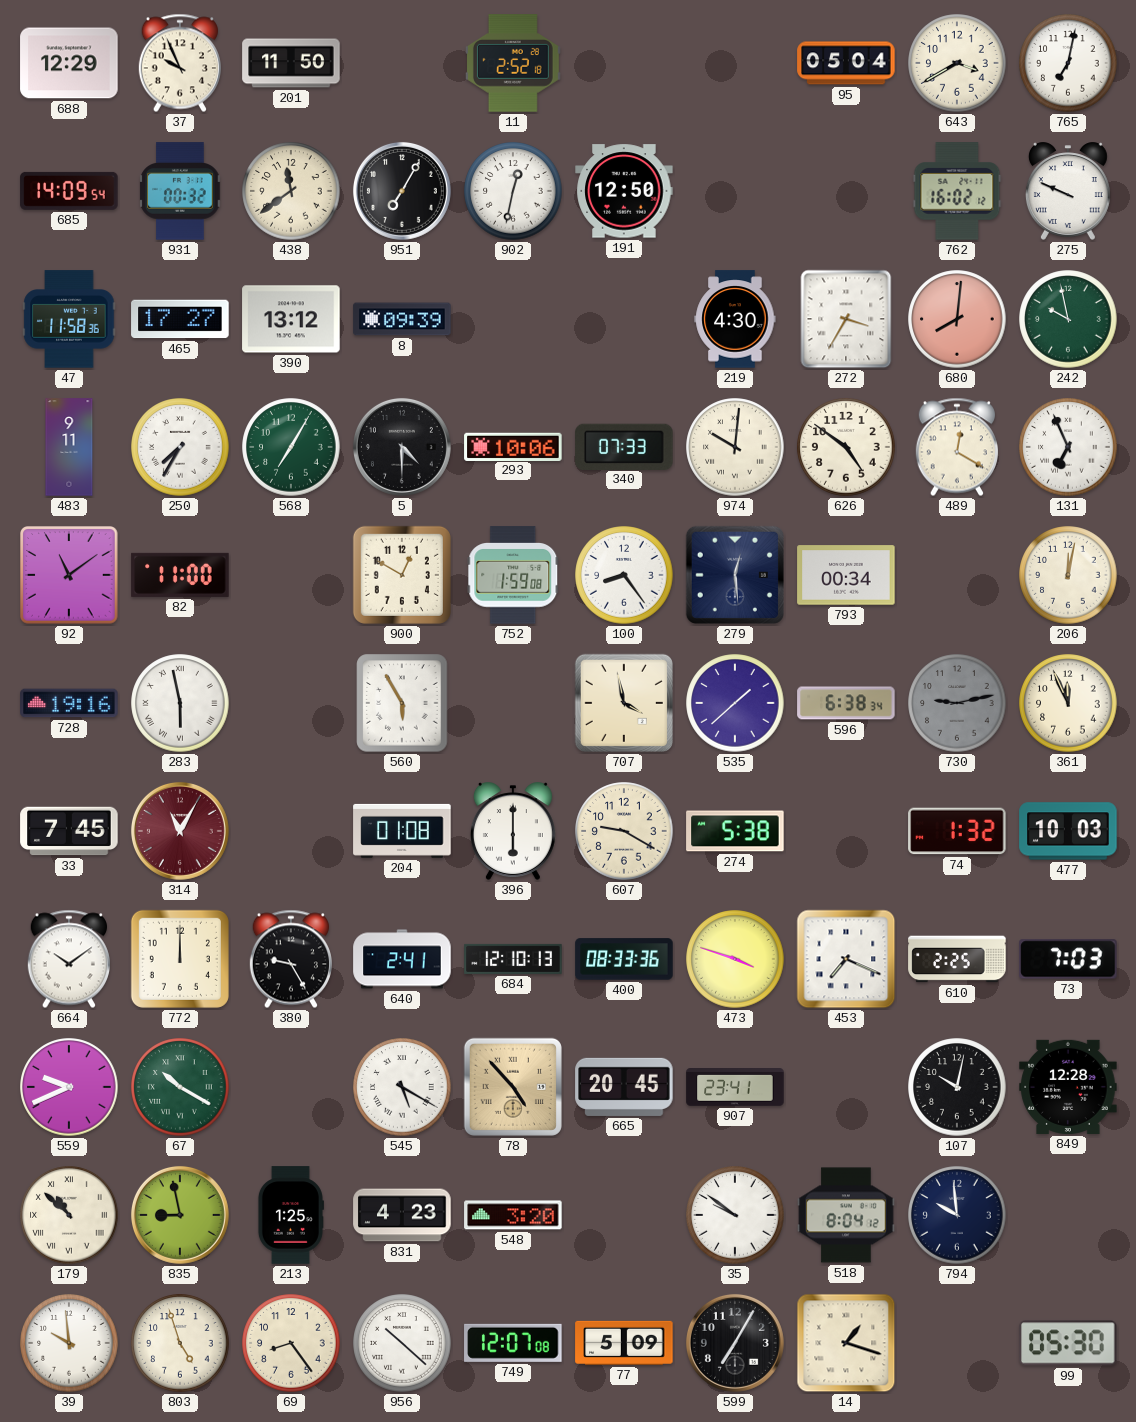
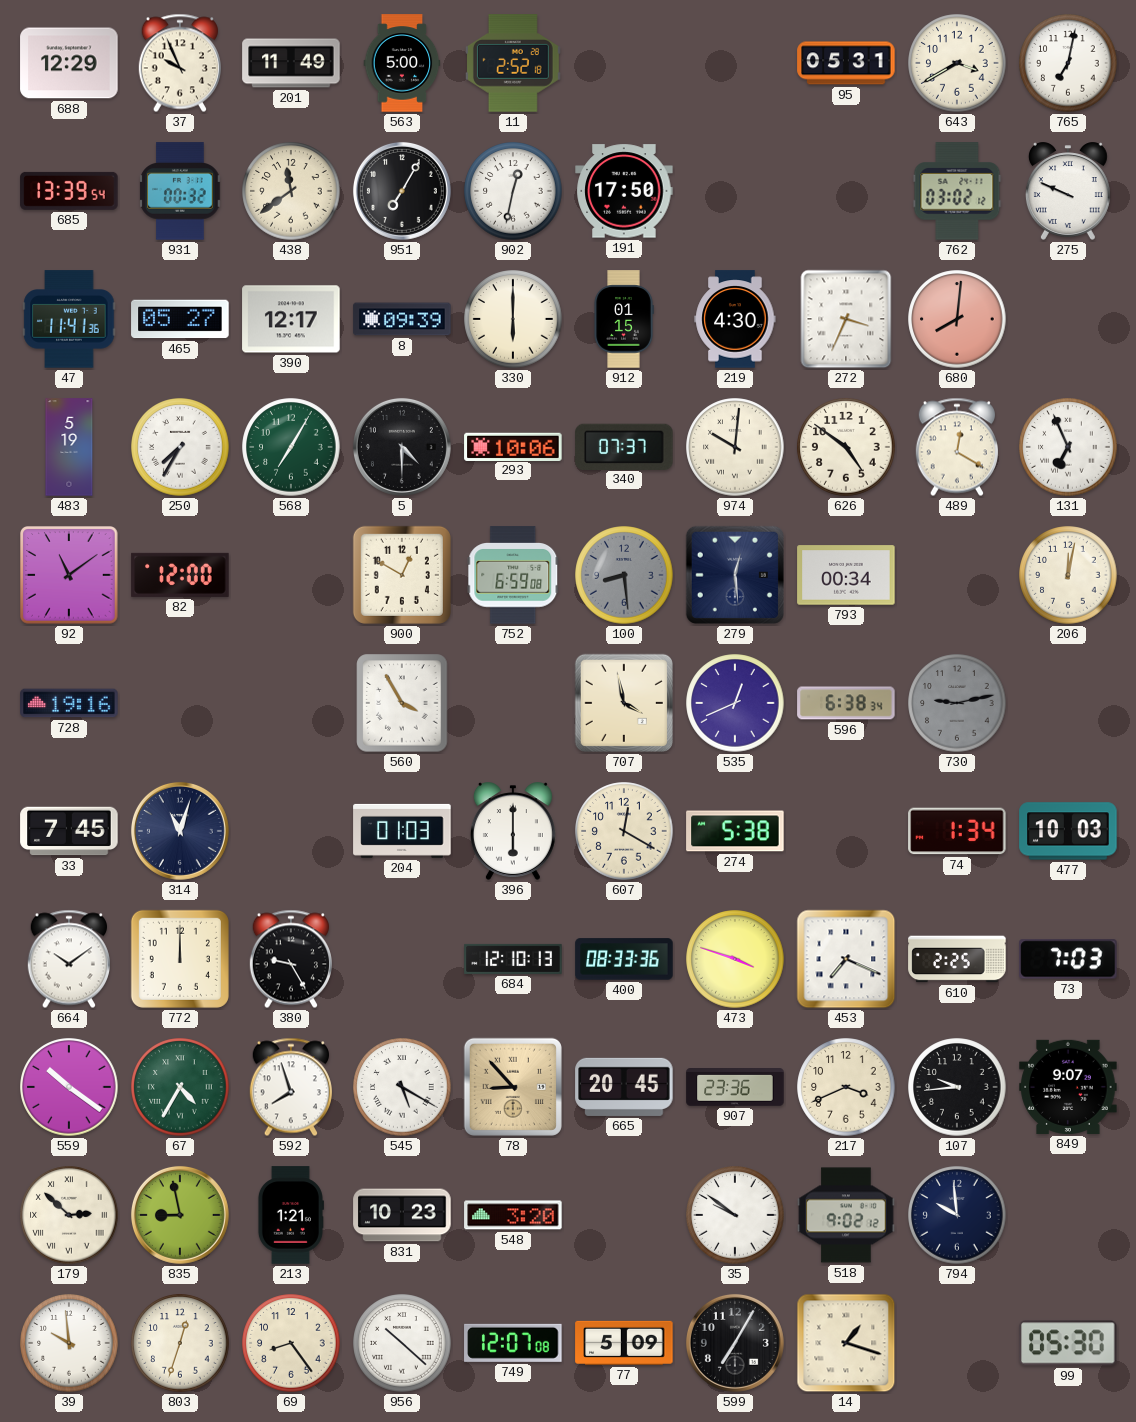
201: 11:50 -> 11:49
563: none -> 5:00
95: 05:04 -> 05:31
685: 14:09 -> 13:39
191: 12:50 -> 17:50
762: 16:02 -> 03:02
47: 11:58 -> 11:41
465: 17:27 -> 05:27
390: 13:12 -> 12:17
330: none -> 6:00
912: none -> 01:15
272: 3:35 -> 3:34
242: 9:58 -> none
483: 9:11 -> 5:19
340: 07:33 -> 07:37
82: 11:00 -> 12:00
752: 1:59 -> 6:59
100: 8:24 -> 8:29
100 dial: white -> grey
283: 5:58 -> none
560: 5:55 -> 3:55
535: 1:38 -> 12:41
361: 11:56 -> none
314: 11:05 -> 11:03
314 dial: burgundy -> navy
204: 01:08 -> 01:03
607: 9:20 -> 12:20
74: 1:32 -> 1:34
640: 2:41 -> none
559: 9:41 -> 10:21
67: 10:20 -> 4:35
592: none -> 7:57
78: 4:53 -> 8:53
907: 23:41 -> 23:36
217: none -> 3:41
107: 10:02 -> 9:44
849: 12:28 -> 9:07
179: 10:52 -> 2:52
213: 1:25 -> 1:21
831: 4:23 -> 10:23
518: 8:04 -> 9:02
803: 4:57 -> 12:33
